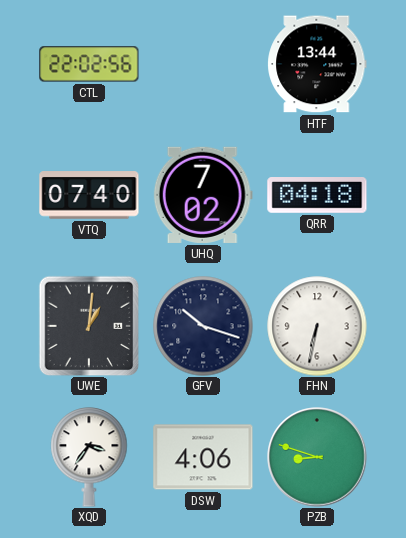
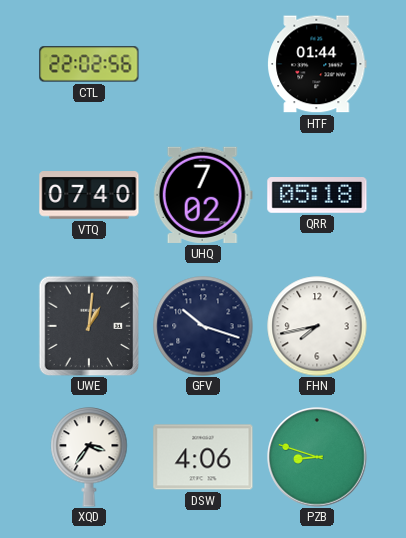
HTF: 13:44 -> 01:44
QRR: 04:18 -> 05:18
FHN: 6:32 -> 7:43
